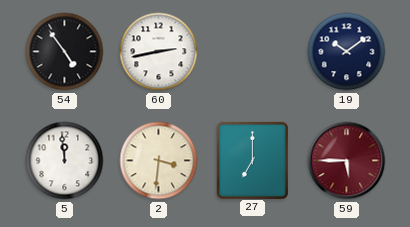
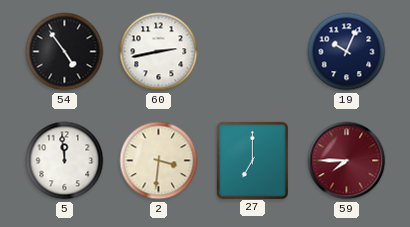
19: 10:09 -> 10:04
59: 5:45 -> 7:45
